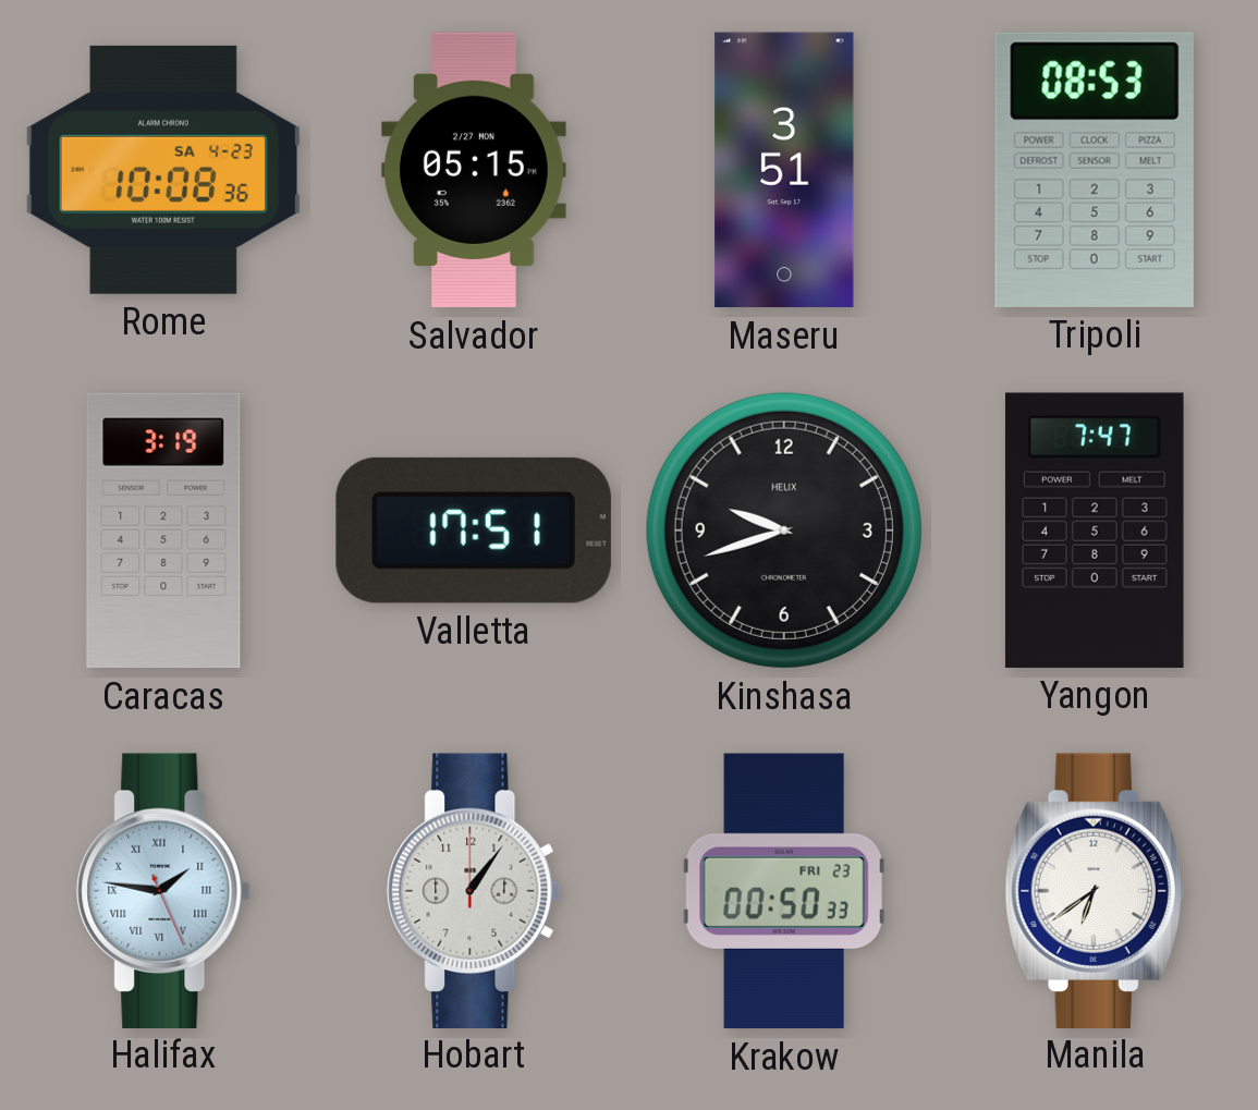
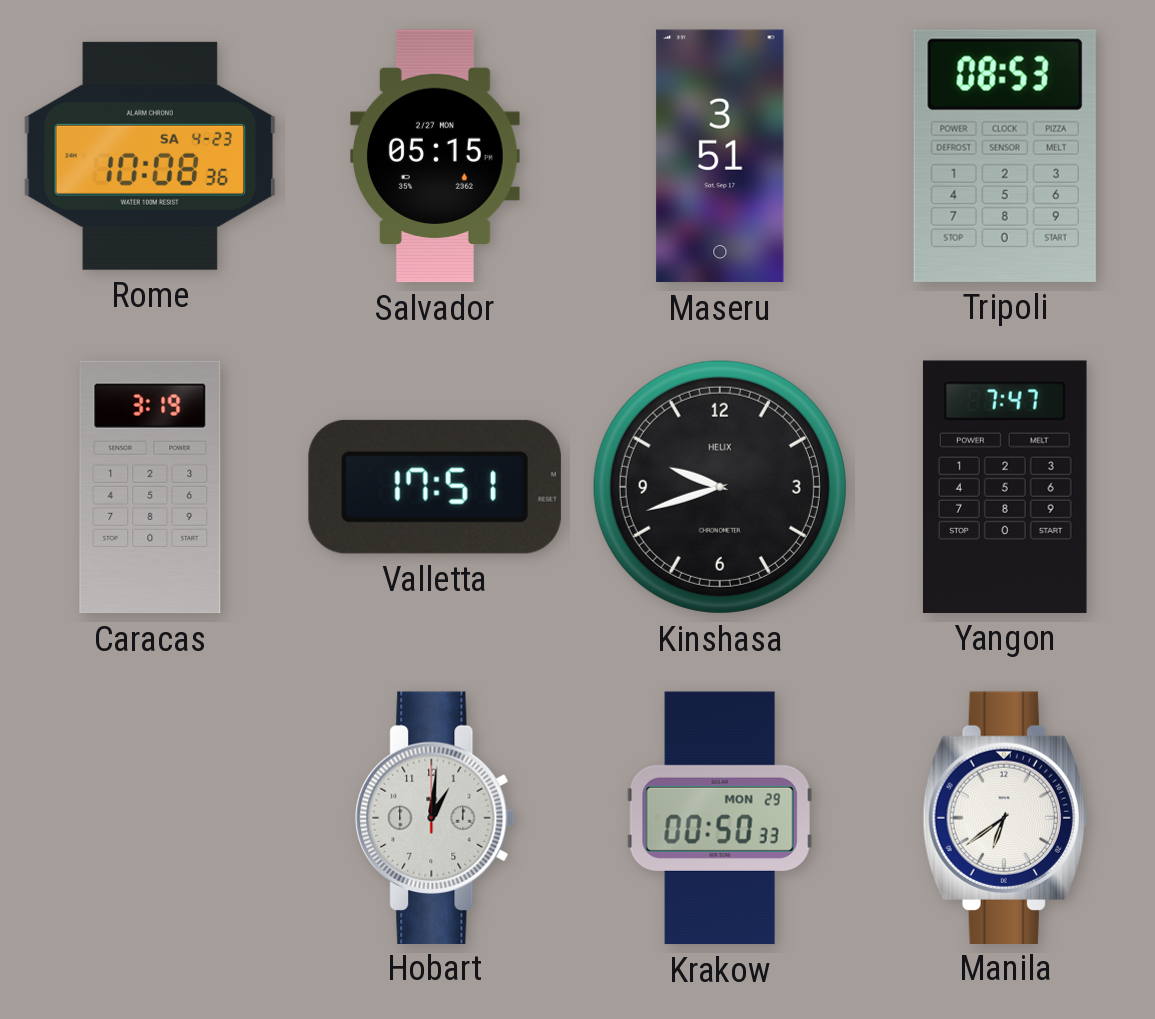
Halifax: 1:46 -> none
Hobart: 1:06 -> 1:01
Krakow date: FRI 23 -> MON 29
